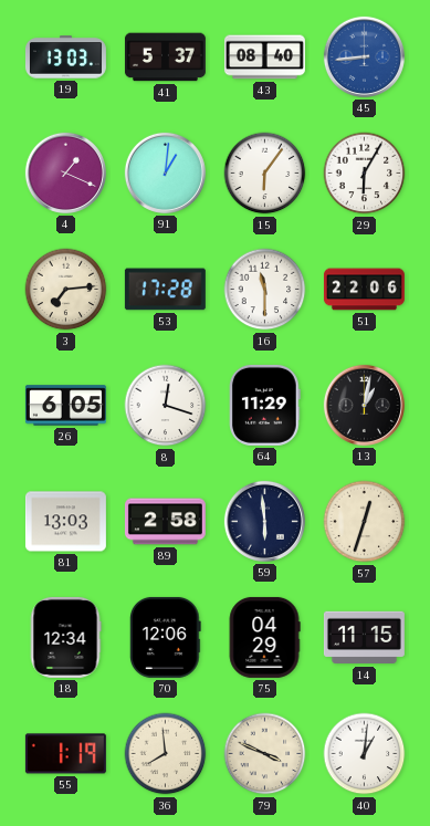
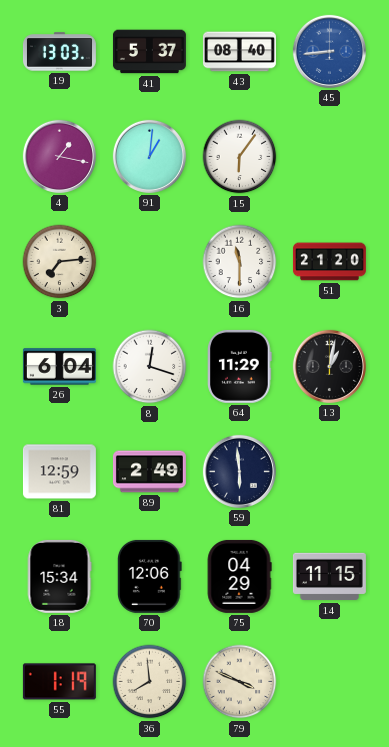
4: 1:19 -> 1:17
29: 6:05 -> none
53: 17:28 -> none
51: 22:06 -> 21:20
26: 6:05 -> 6:04
81: 13:03 -> 12:59
89: 2:58 -> 2:49
57: 12:33 -> none
18: 12:34 -> 15:34
40: 1:01 -> none
